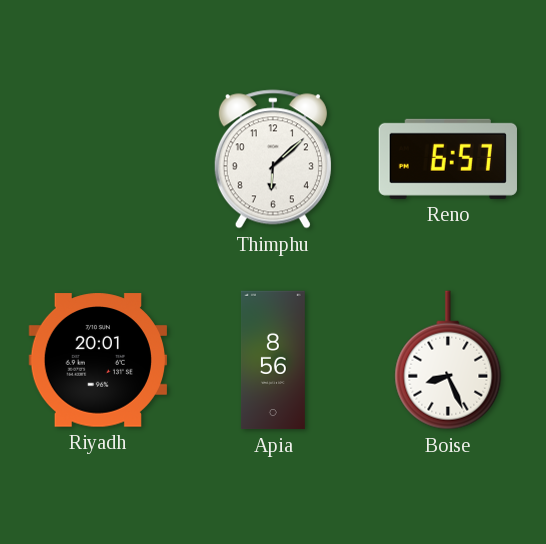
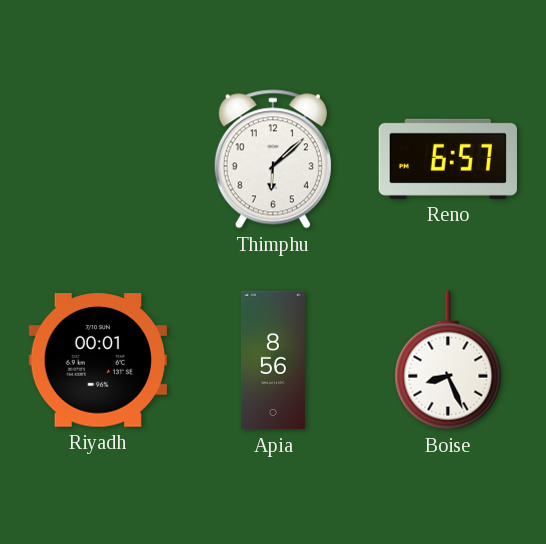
Riyadh: 20:01 -> 00:01
